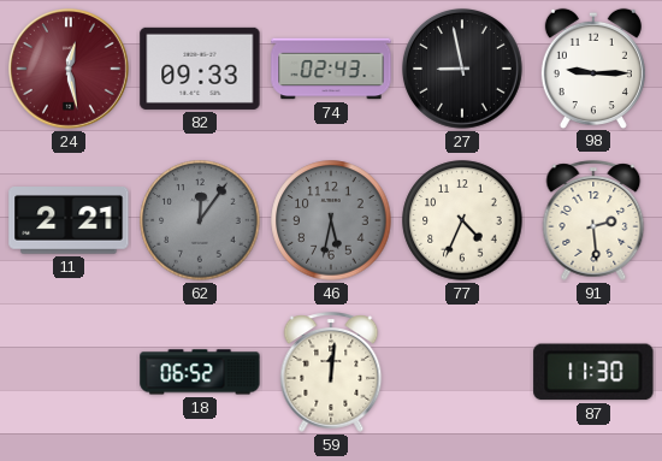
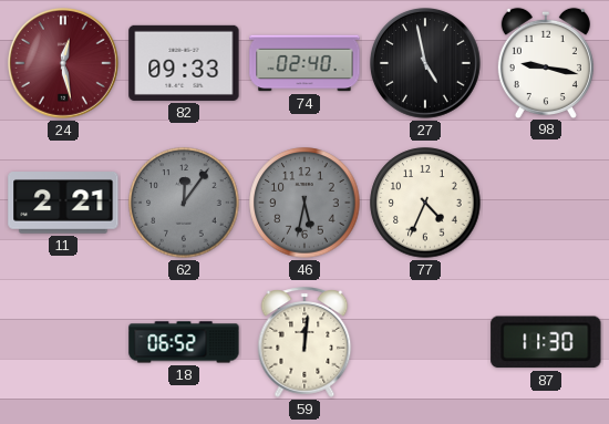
74: 02:43 -> 02:40
27: 8:58 -> 4:58
98: 9:15 -> 9:17
91: 2:29 -> none
